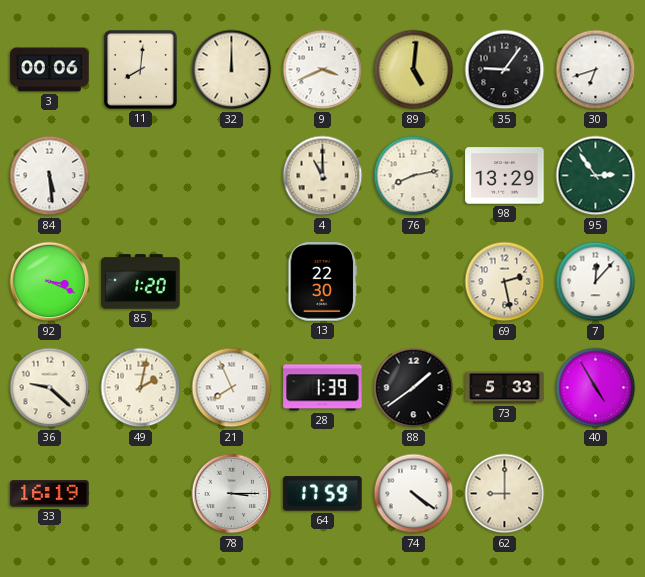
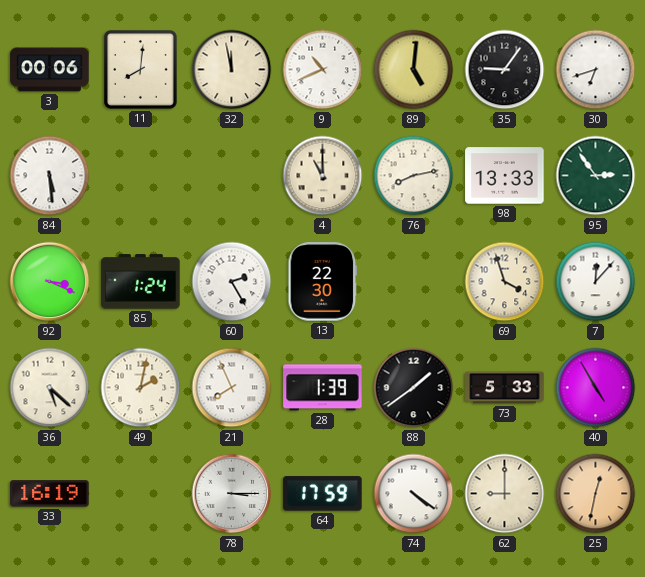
32: 12:00 -> 11:58
9: 3:41 -> 10:41
98: 13:29 -> 13:33
85: 1:20 -> 1:24
60: none -> 2:25
69: 2:28 -> 3:57
36: 9:22 -> 5:22
25: none -> 12:32
